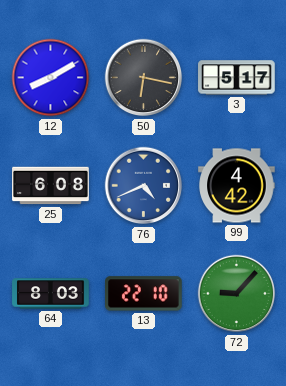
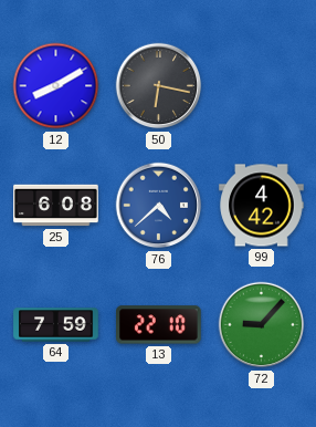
3: 5:17 -> none
76: 4:41 -> 4:38
64: 8:03 -> 7:59
